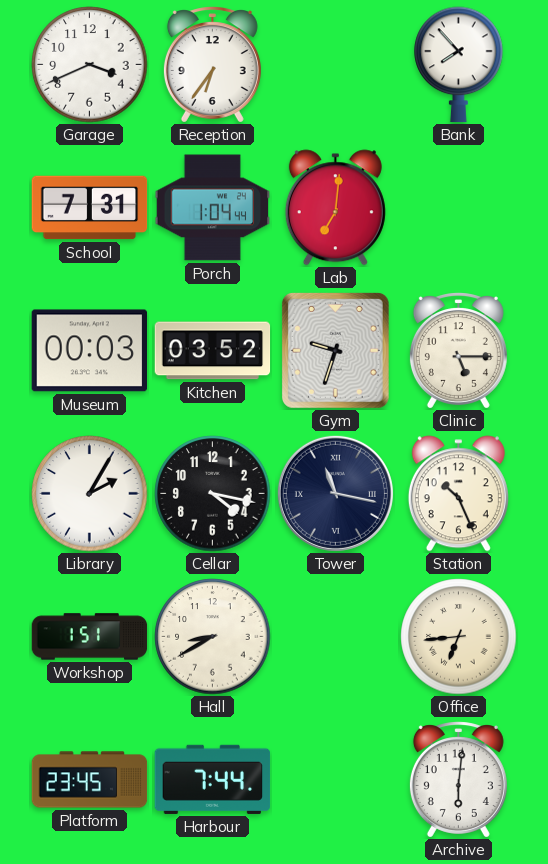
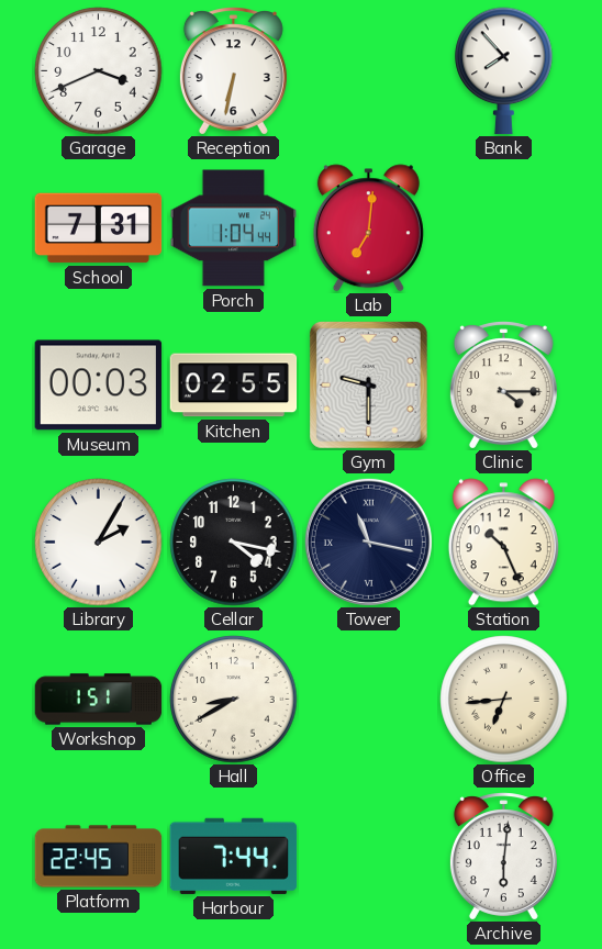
Reception: 6:36 -> 6:32
Kitchen: 03:52 -> 02:55
Gym: 9:33 -> 9:30
Clinic: 5:15 -> 4:15
Platform: 23:45 -> 22:45
